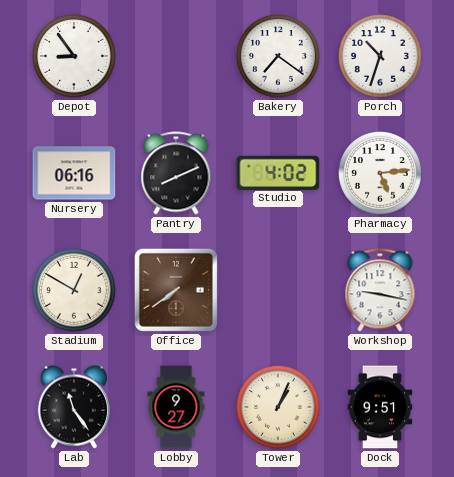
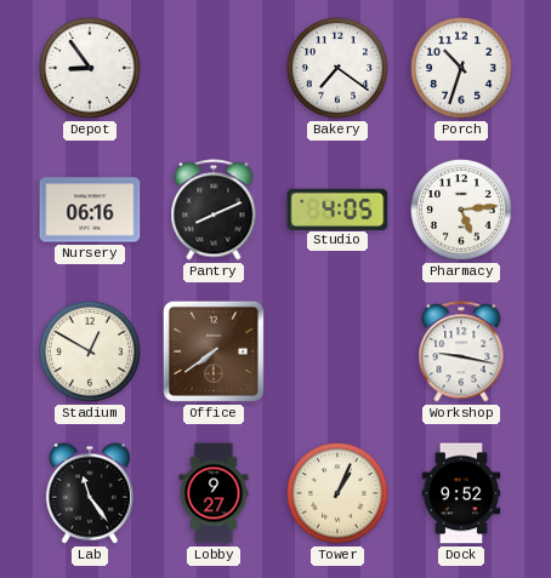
Studio: 4:02 -> 4:05
Dock: 9:51 -> 9:52
